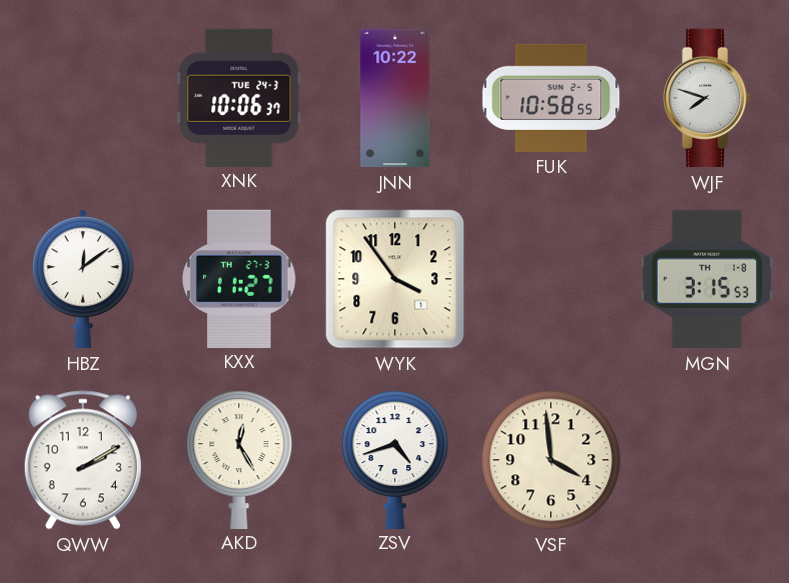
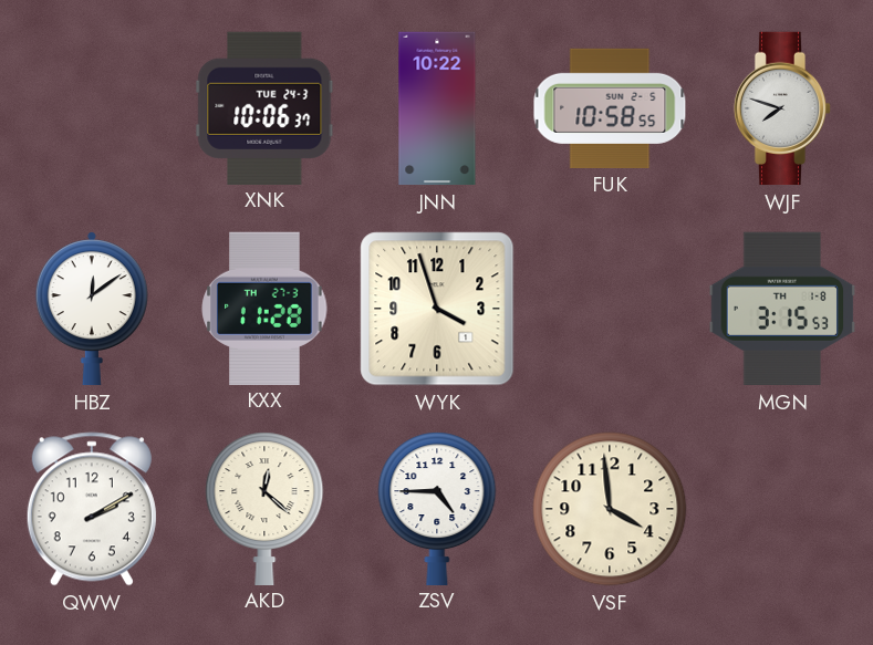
KXX: 11:27 -> 11:28
WYK: 3:54 -> 3:57
AKD: 12:25 -> 12:22
ZSV: 4:42 -> 4:45
